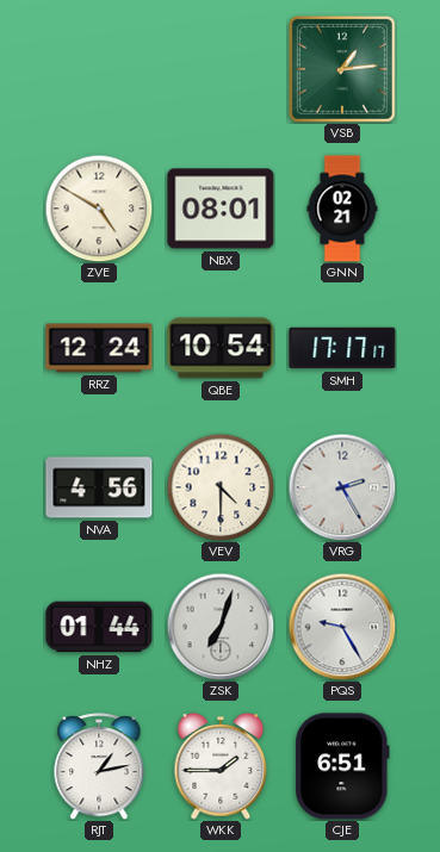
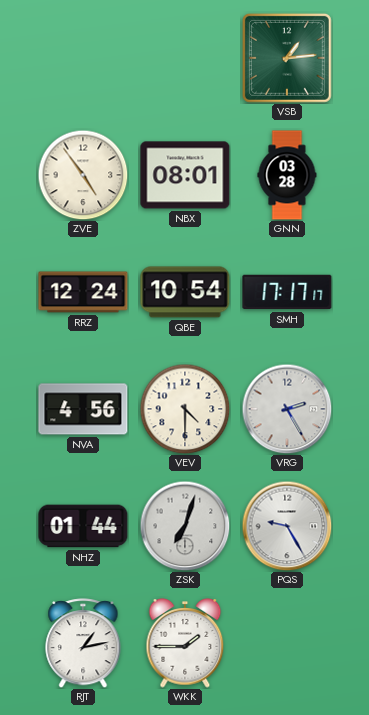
ZVE: 4:50 -> 4:54
GNN: 02:21 -> 03:28
CJE: 6:51 -> none
